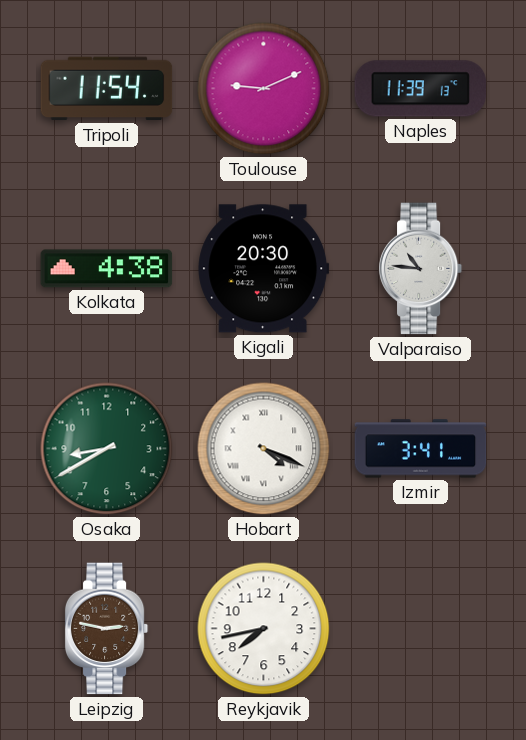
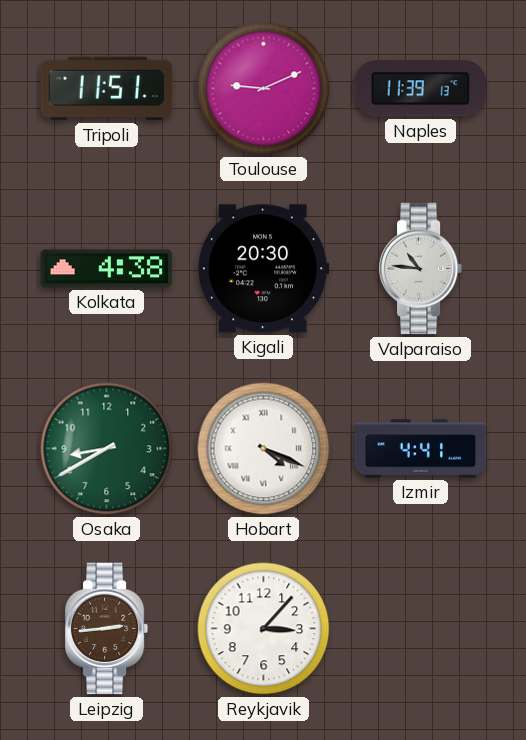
Tripoli: 11:54 -> 11:51
Izmir: 3:41 -> 4:41
Leipzig: 2:47 -> 2:44
Reykjavik: 7:43 -> 3:07
